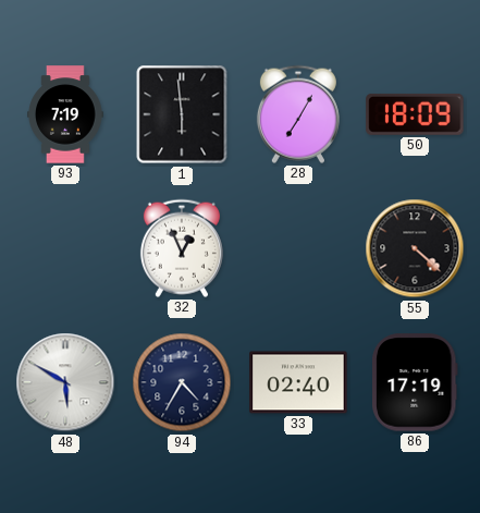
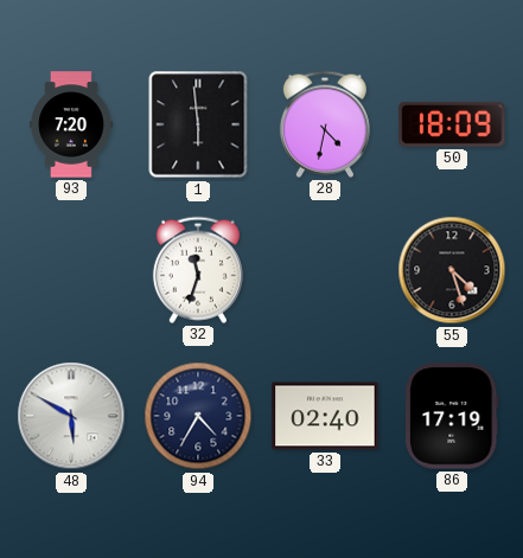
93: 7:19 -> 7:20
28: 7:05 -> 4:32
32: 12:56 -> 11:33
55: 4:22 -> 4:27
